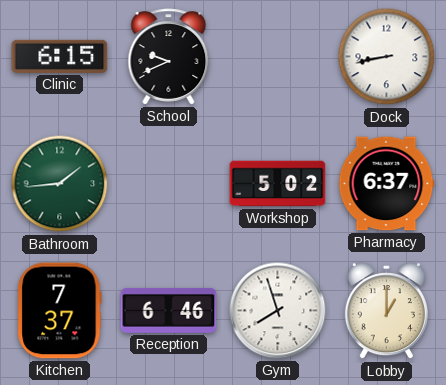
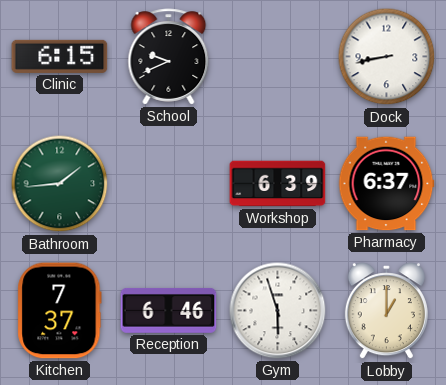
Workshop: 5:02 -> 6:39
Gym: 7:57 -> 5:57
